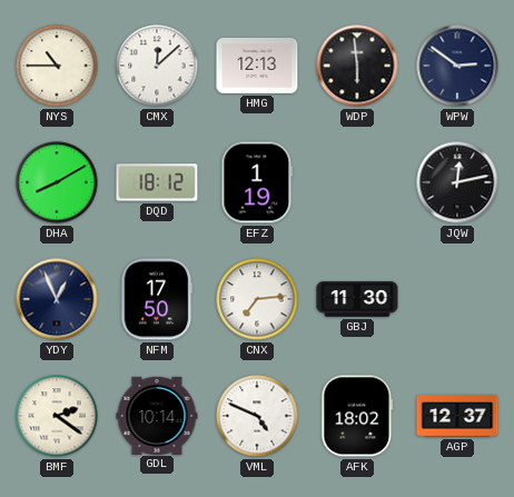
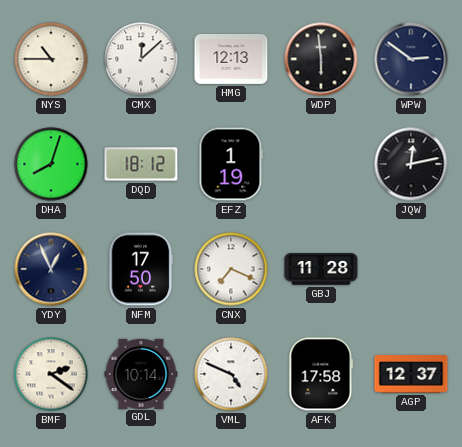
DHA: 8:10 -> 8:03
CNX: 7:14 -> 7:19
GBJ: 11:30 -> 11:28
AFK: 18:02 -> 17:58
